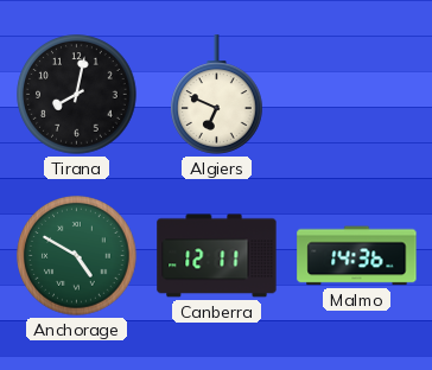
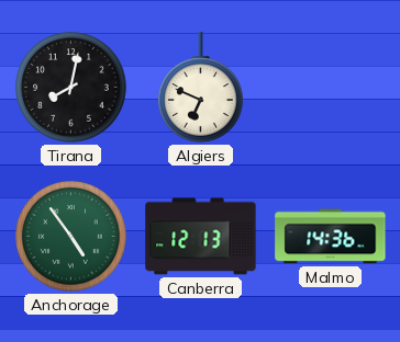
Anchorage: 4:50 -> 4:54
Canberra: 12:11 -> 12:13
